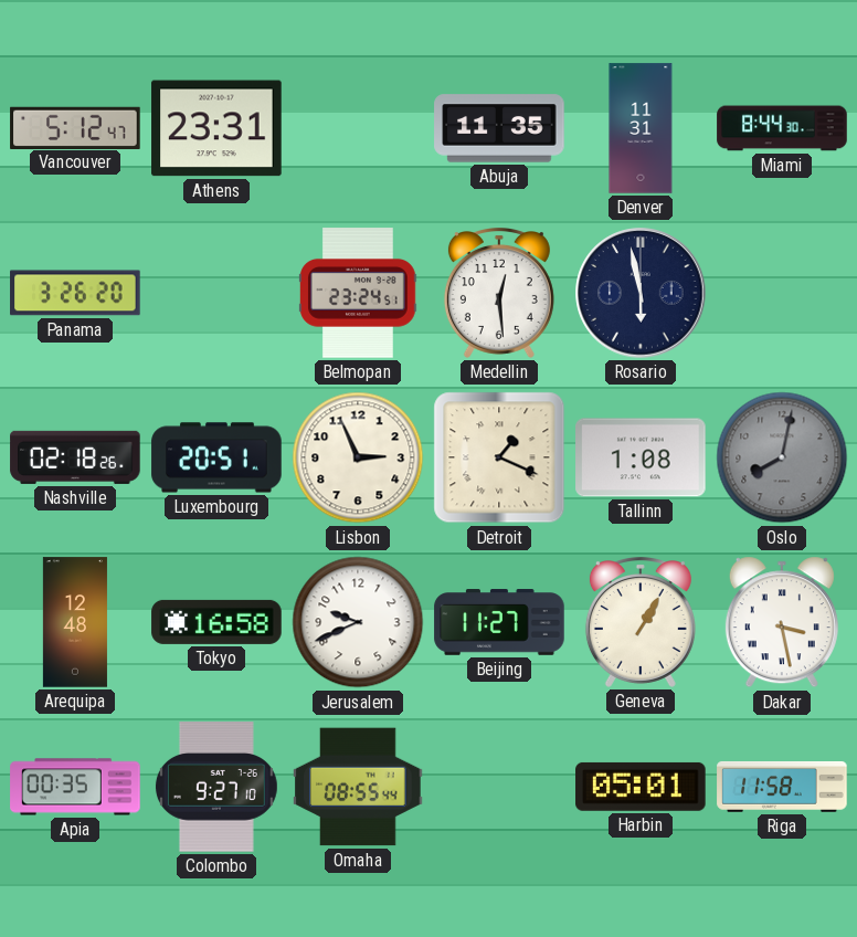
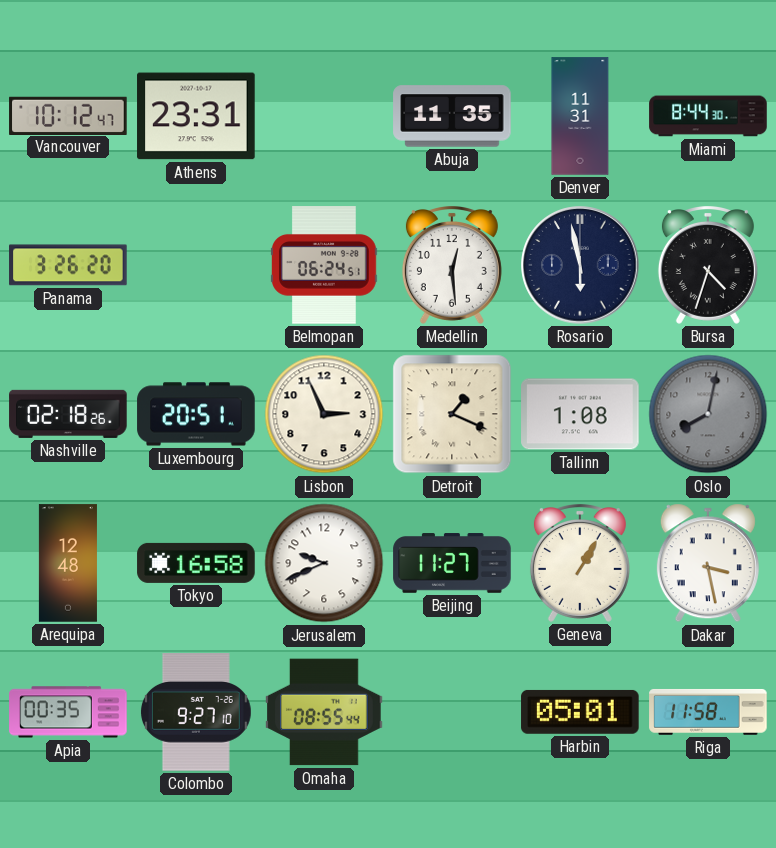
Vancouver: 5:12 -> 10:12
Belmopan: 23:24 -> 06:24
Bursa: none -> 4:33
